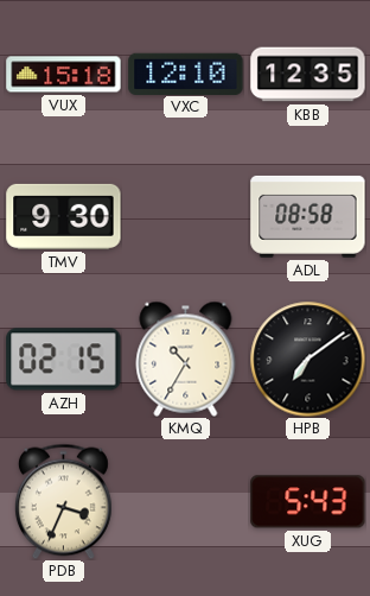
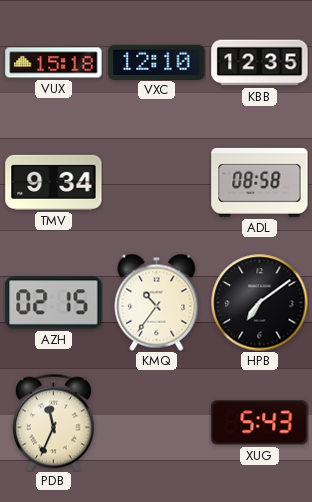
TMV: 9:30 -> 9:34
KMQ: 10:35 -> 10:36
PDB: 3:34 -> 11:34
